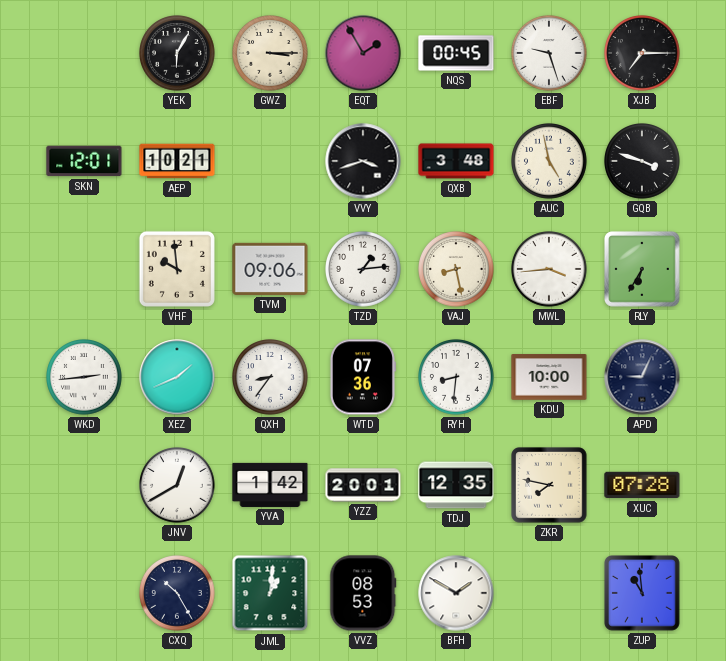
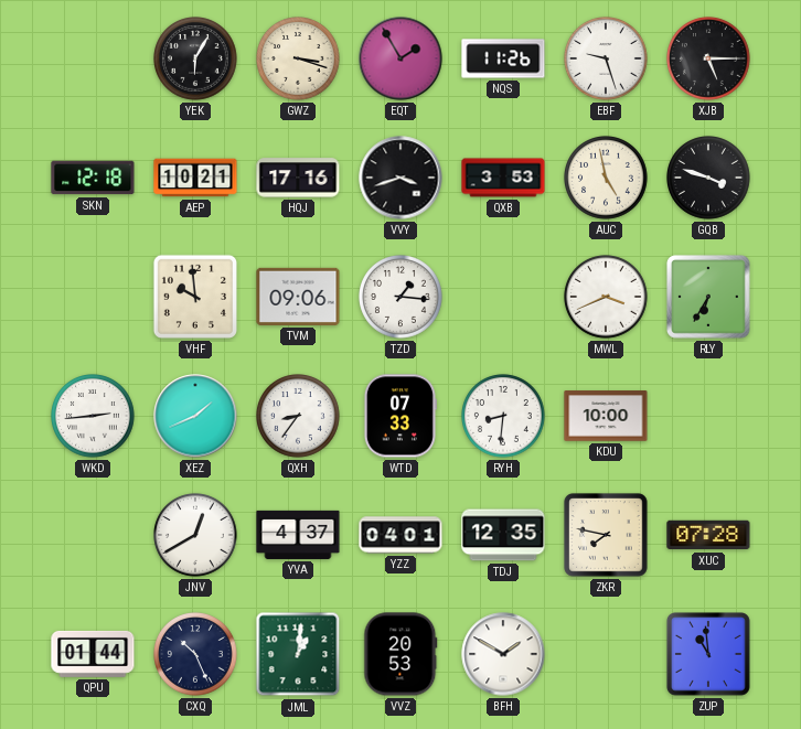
GWZ: 3:15 -> 3:18
NQS: 00:45 -> 11:26
XJB: 7:15 -> 5:15
SKN: 12:01 -> 12:18
HQJ: none -> 17:16
QXB: 3:48 -> 3:53
TZD: 1:14 -> 1:16
VAJ: 8:28 -> none
MWL: 3:44 -> 3:41
WTD: 07:36 -> 07:33
APD: 9:04 -> none
YVA: 1:42 -> 4:37
YZZ: 20:01 -> 04:01
QPU: none -> 01:44
CXQ: 10:25 -> 10:26
VVZ: 08:53 -> 20:53
